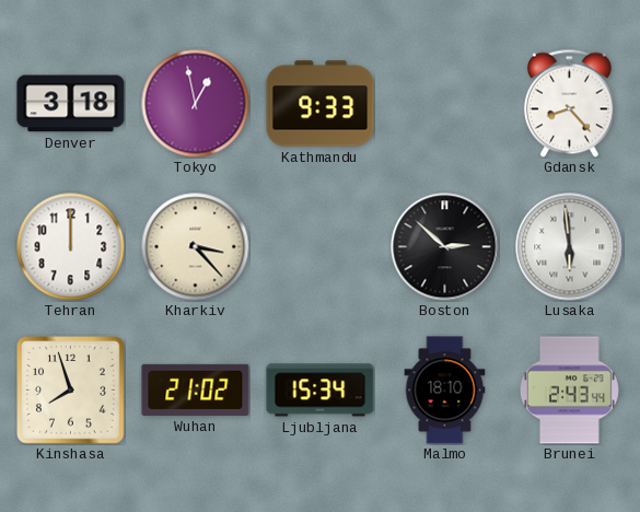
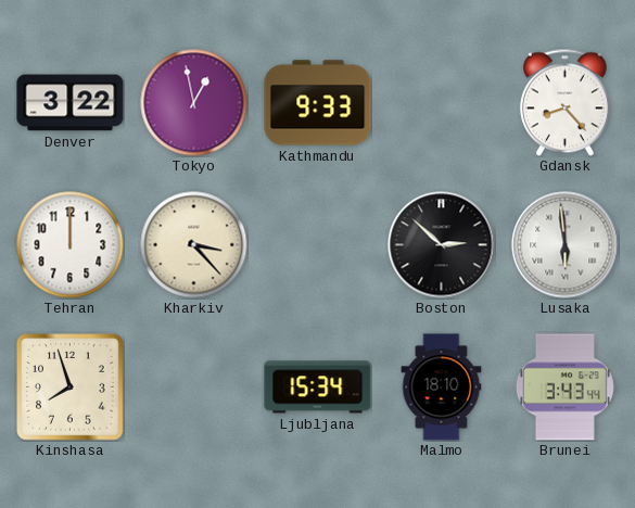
Denver: 3:18 -> 3:22
Wuhan: 21:02 -> none
Brunei: 2:43 -> 3:43
